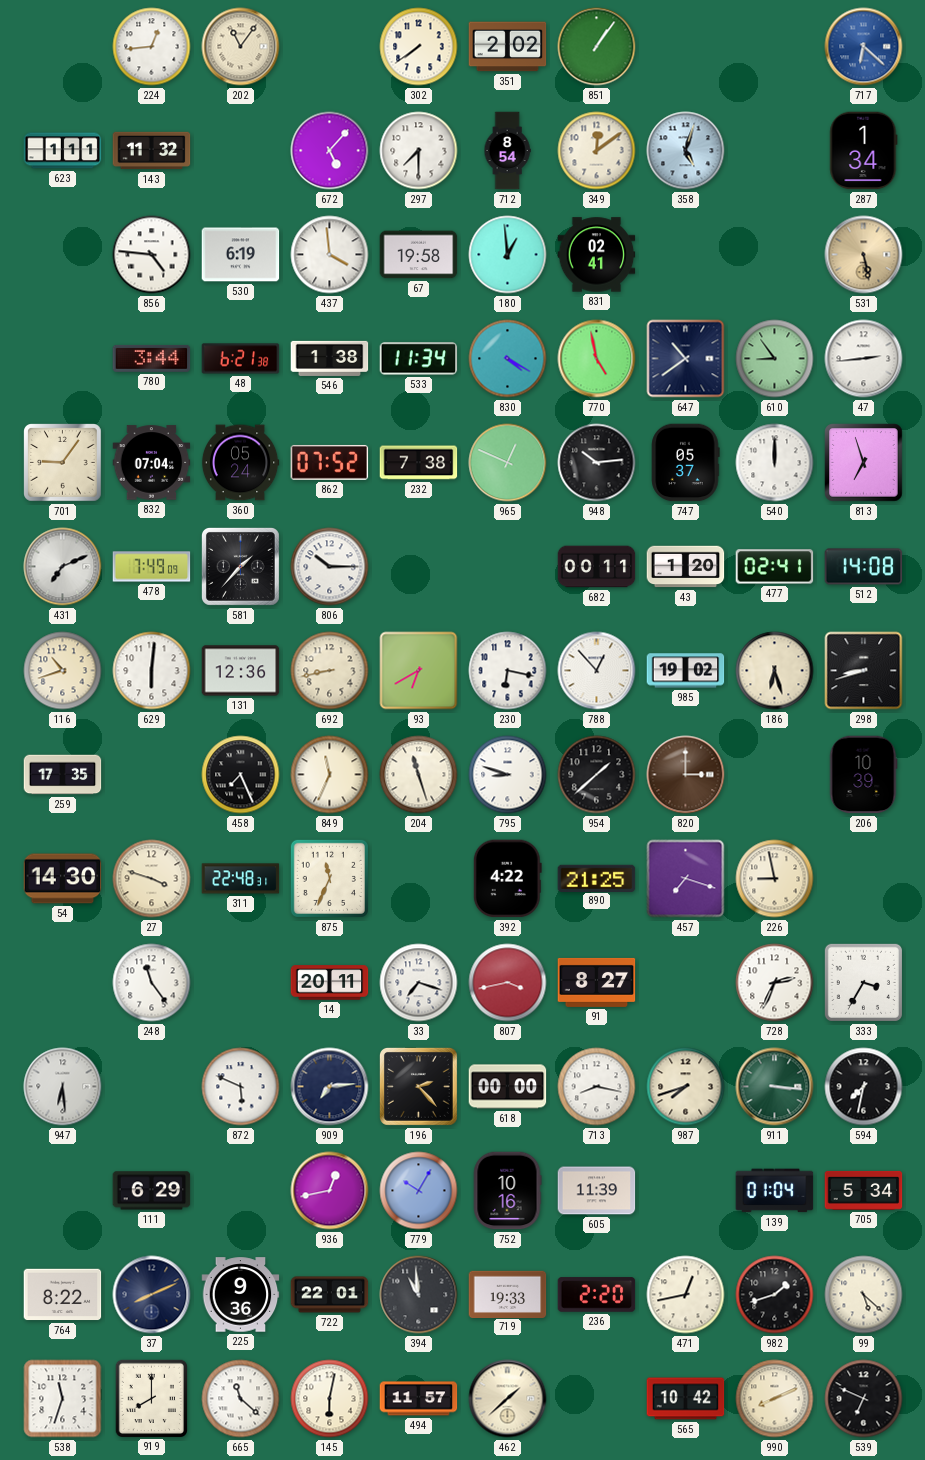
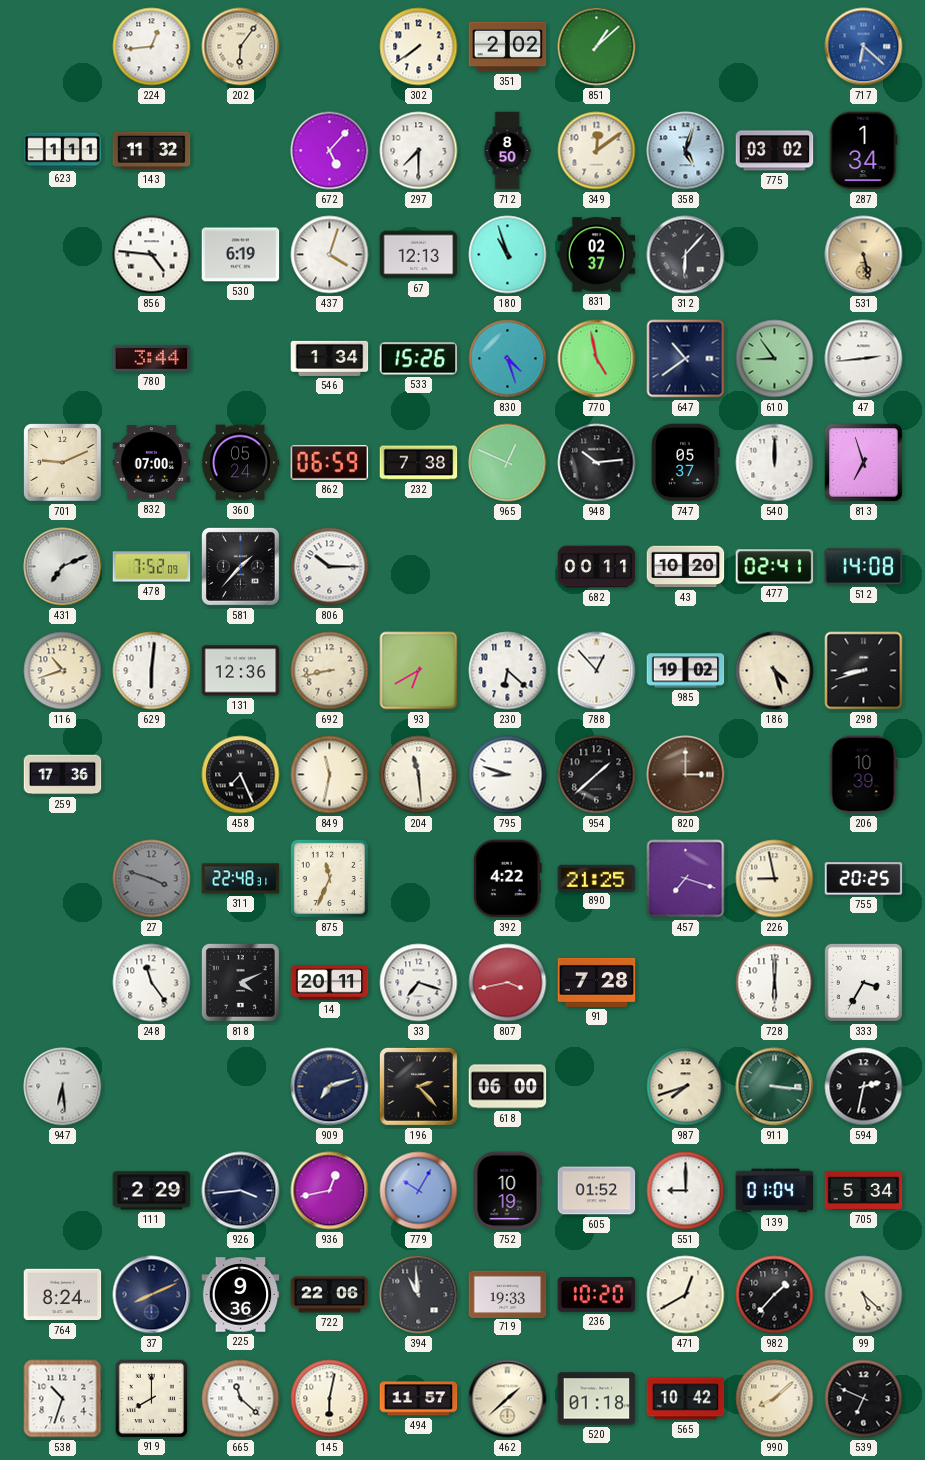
202: 11:06 -> 6:06
851: 1:06 -> 1:08
712: 8:54 -> 8:50
775: none -> 03:02
437: 3:59 -> 4:03
67: 19:58 -> 12:13
180: 12:59 -> 10:57
831: 02:41 -> 02:37
312: none -> 6:07
48: 6:21 -> none
546: 1:38 -> 1:34
533: 11:34 -> 15:26
830: 4:20 -> 4:27
701: 9:06 -> 9:11
832: 07:04 -> 07:00
862: 07:52 -> 06:59
478: 7:49 -> 7:52
43: 1:20 -> 10:20
230: 6:17 -> 6:22
186: 6:27 -> 4:27
259: 17:35 -> 17:36
849: 11:34 -> 11:32
204: 11:27 -> 11:29
54: 14:30 -> none
27 dial: cream -> grey
755: none -> 20:25
818: none -> 4:11
91: 8:27 -> 7:28
728: 2:34 -> 6:00
872: 5:49 -> none
909: 7:14 -> 7:12
618: 00:00 -> 06:00
713: 8:17 -> none
594: 7:32 -> 2:32
111: 6:29 -> 2:29
926: none -> 3:44
752: 10:16 -> 10:19
605: 11:39 -> 01:52
551: none -> 9:00
764: 8:22 -> 8:24
722: 22:01 -> 22:06
236: 2:20 -> 10:20
471: 12:43 -> 12:40
982: 1:42 -> 1:37
538: 11:33 -> 10:33
520: none -> 01:18
990: 8:11 -> 8:08
